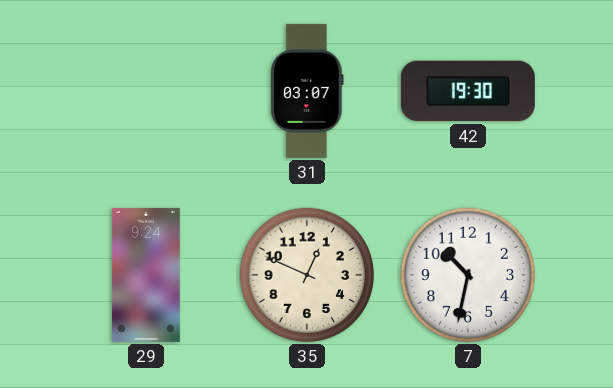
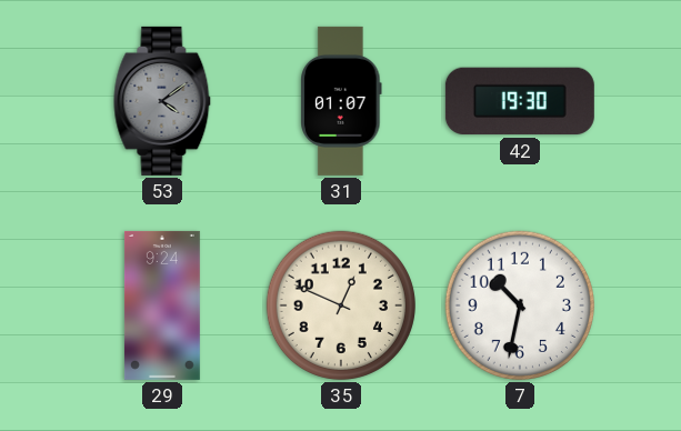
53: none -> 4:09
31: 03:07 -> 01:07
